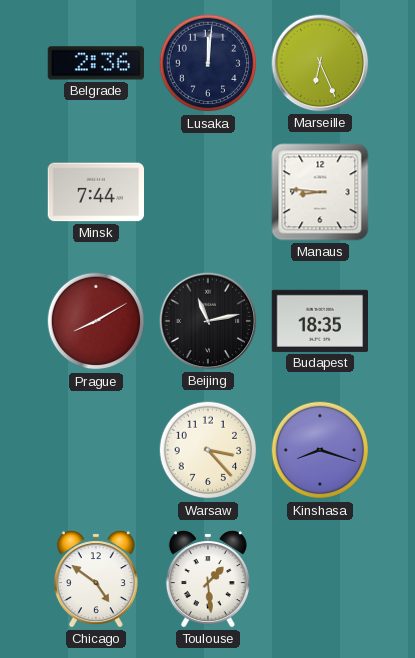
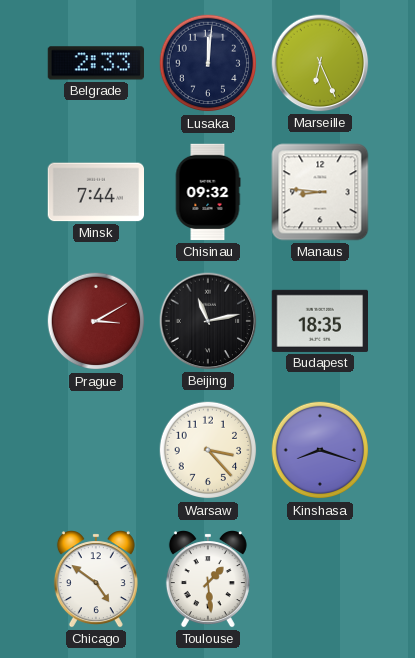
Belgrade: 2:36 -> 2:33
Chisinau: none -> 09:32
Prague: 8:10 -> 3:10
